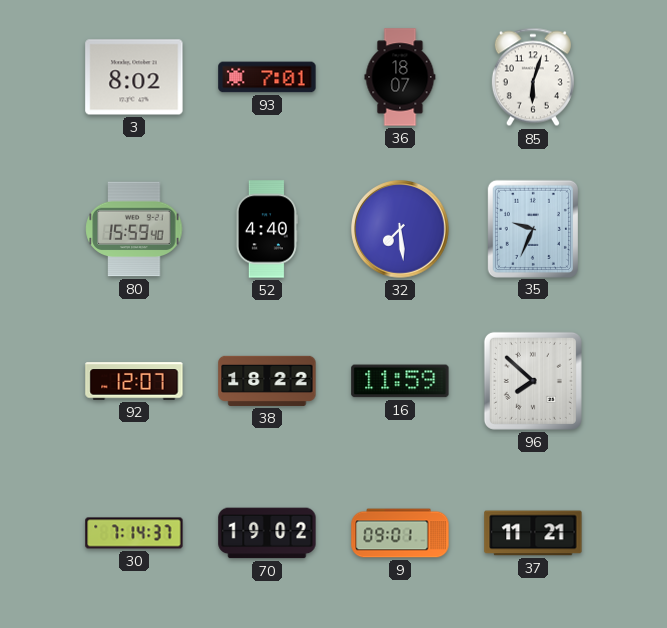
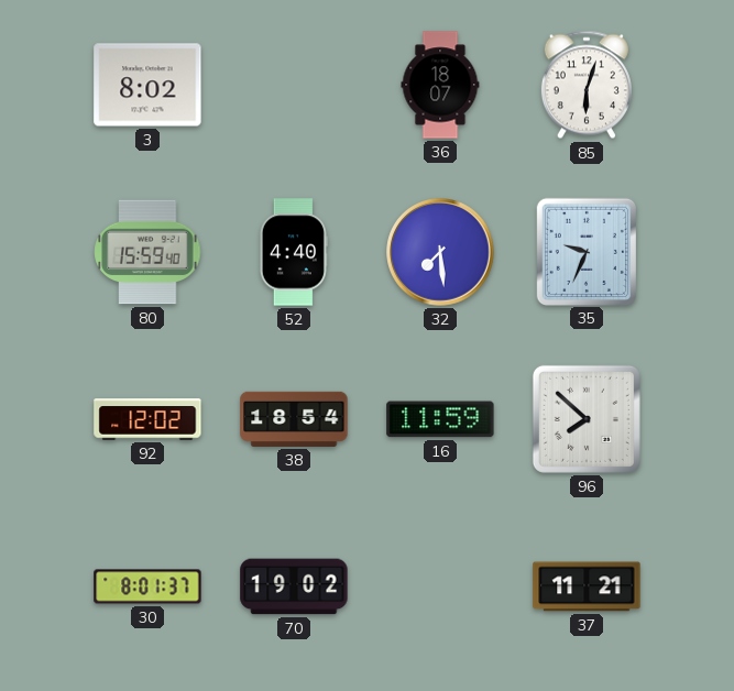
93: 7:01 -> none
92: 12:07 -> 12:02
38: 18:22 -> 18:54
30: 7:14 -> 8:01
9: 09:01 -> none
